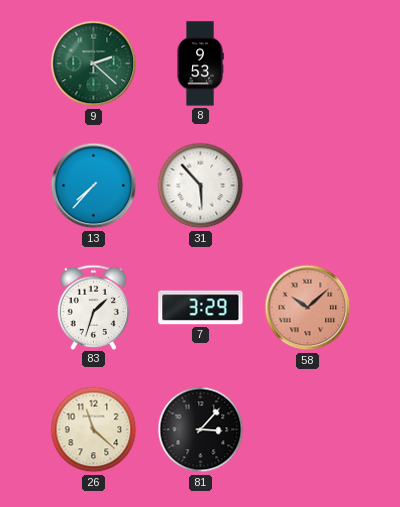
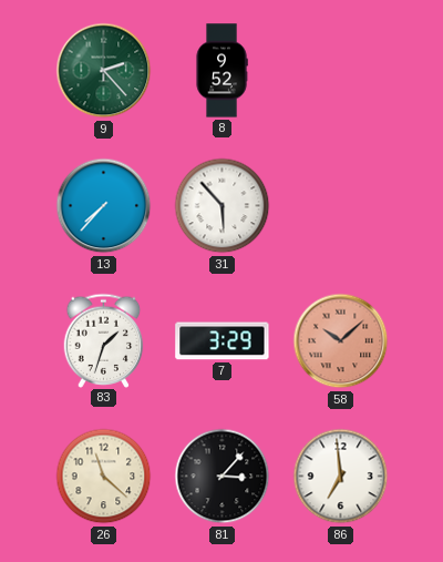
9: 2:22 -> 2:23
8: 9:53 -> 9:52
86: none -> 6:59
